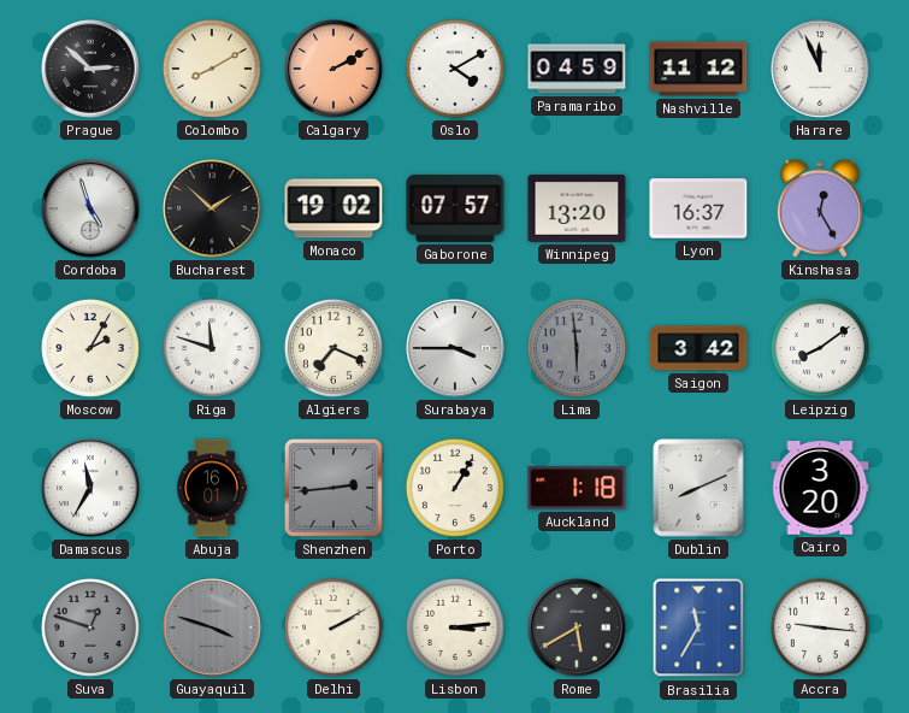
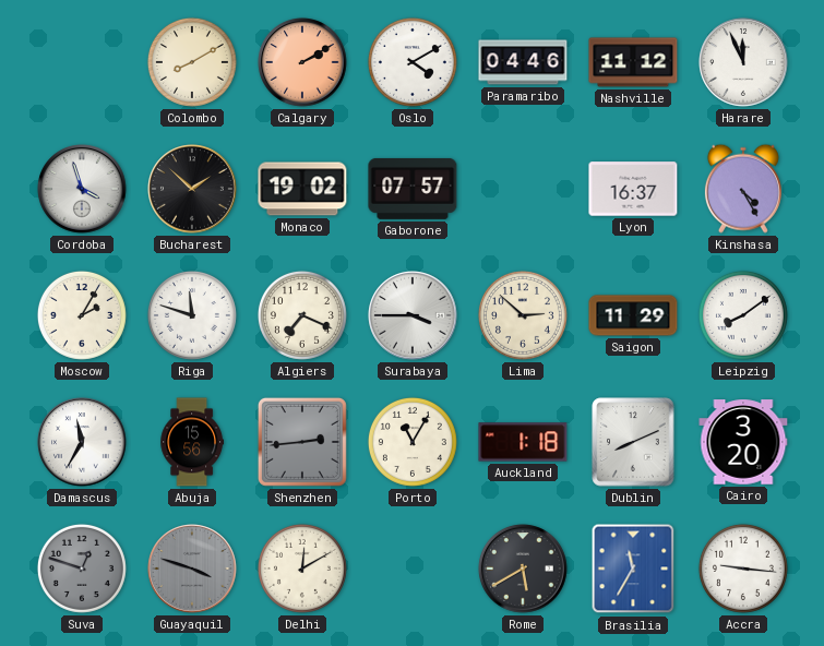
Prague: 2:52 -> none
Paramaribo: 04:59 -> 04:46
Cordoba: 4:57 -> 3:57
Winnipeg: 13:20 -> none
Kinshasa: 12:25 -> 4:25
Lima: 5:59 -> 2:52
Lima dial: grey -> cream
Saigon: 3:42 -> 11:29
Abuja: 16:01 -> 15:56
Porto: 1:05 -> 11:05
Delhi: 2:10 -> 12:10
Lisbon: 3:14 -> none
